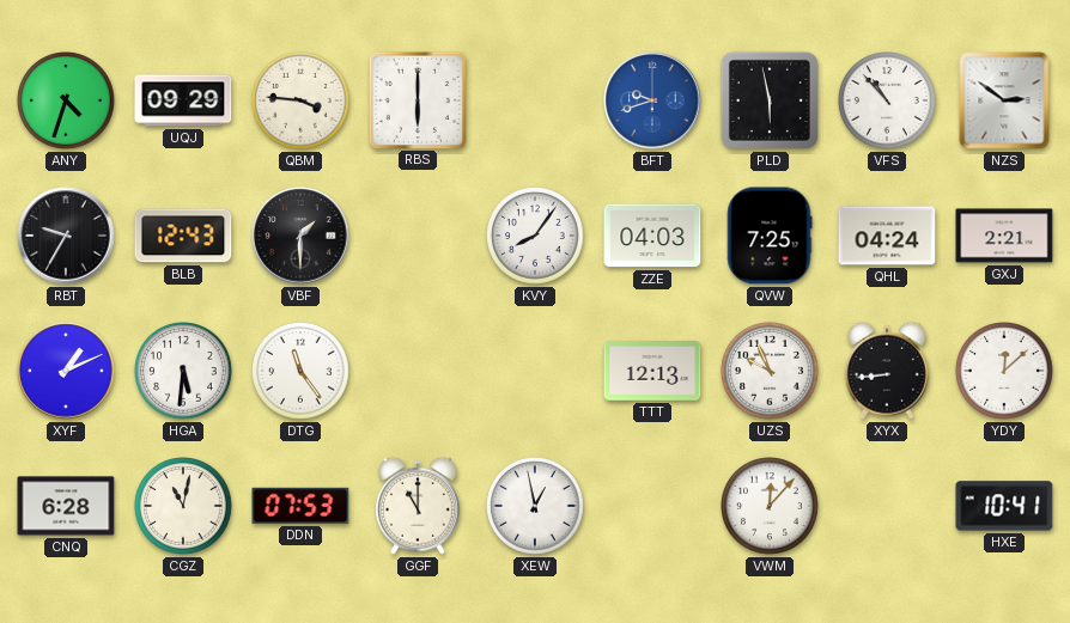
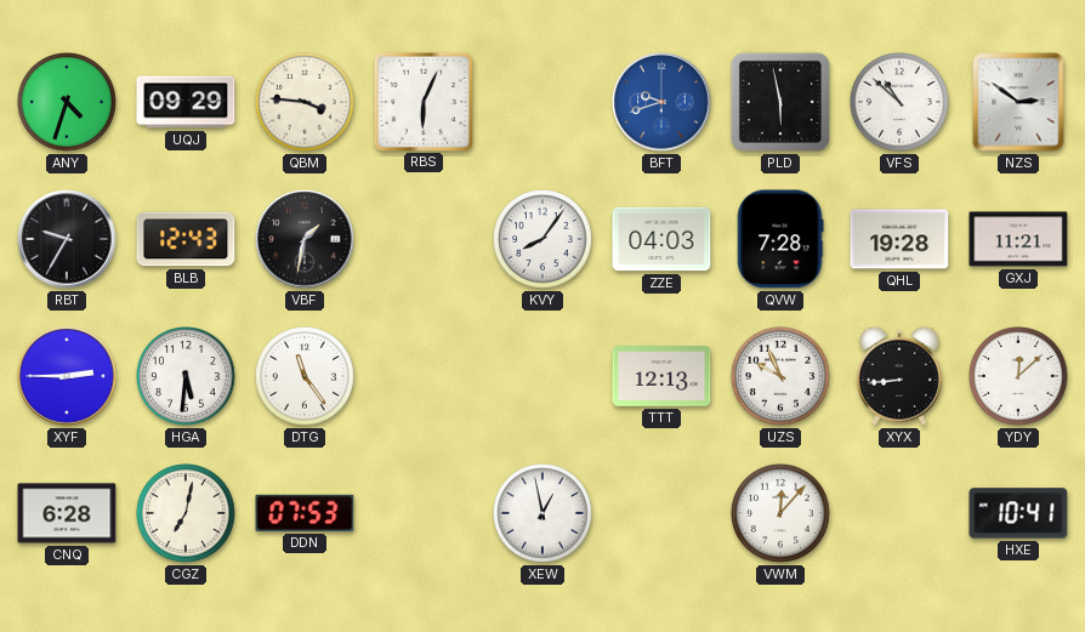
RBS: 6:00 -> 6:04
VFS: 10:53 -> 10:52
VBF: 1:30 -> 1:32
QVW: 7:25 -> 7:28
QHL: 04:24 -> 19:28
GXJ: 2:21 -> 11:21
XYF: 1:11 -> 2:45
CGZ: 11:02 -> 7:02
GGF: 11:00 -> none
